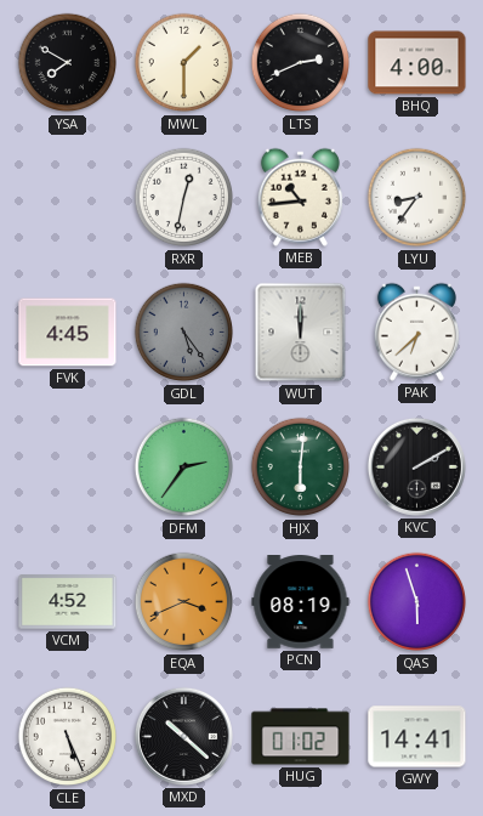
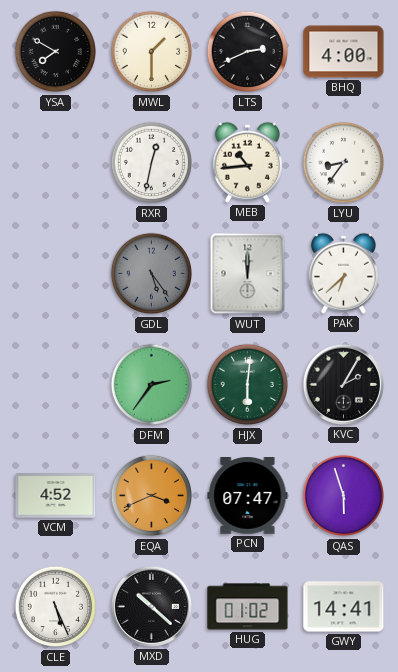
FVK: 4:45 -> none
KVC: 2:10 -> 2:05
PCN: 08:19 -> 07:47
